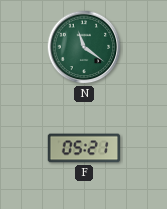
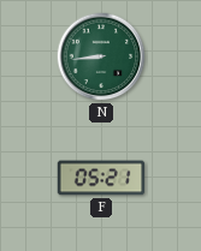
N: 11:21 -> 8:44
